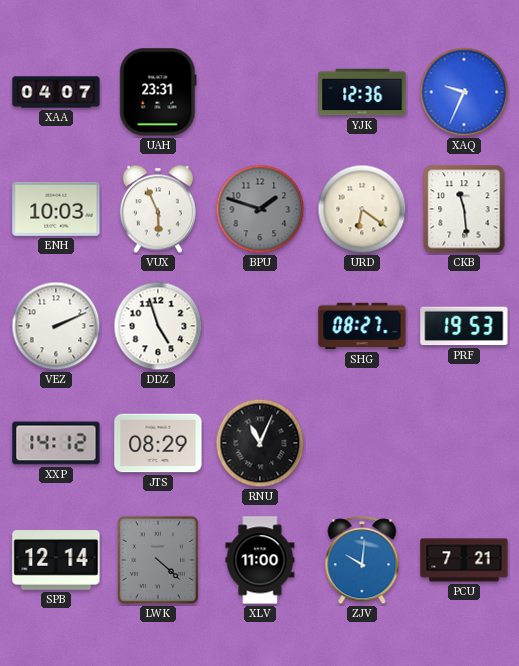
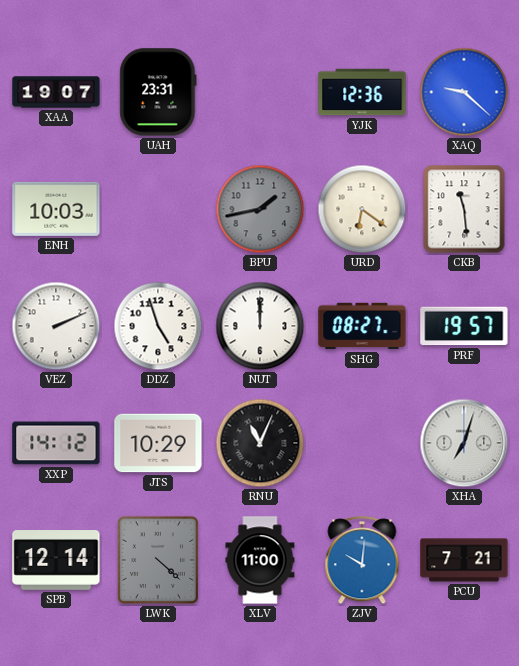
XAA: 04:07 -> 19:07
XAQ: 9:34 -> 9:22
VUX: 5:56 -> none
BPU: 1:48 -> 1:43
NUT: none -> 12:00
PRF: 19:53 -> 19:57
JTS: 08:29 -> 10:29
XHA: none -> 7:03
